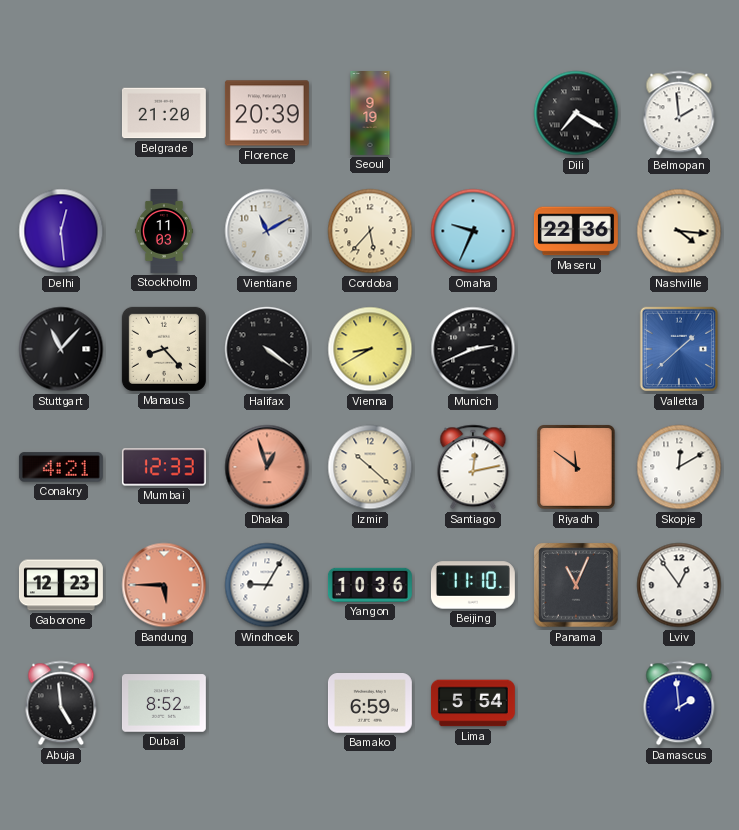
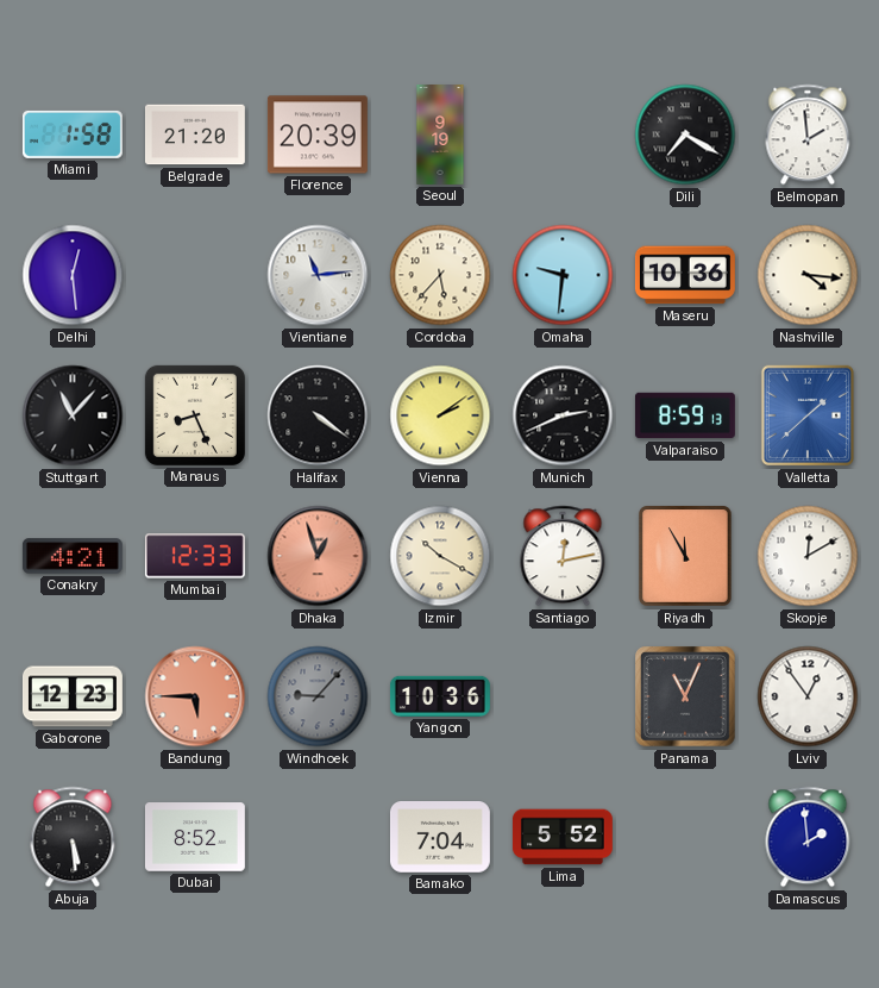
Miami: none -> 1:58
Stockholm: 11:03 -> none
Vientiane: 11:10 -> 11:14
Omaha: 9:34 -> 9:31
Maseru: 22:36 -> 10:36
Manaus: 8:23 -> 8:26
Vienna: 8:40 -> 2:09
Valparaiso: none -> 8:59
Izmir: 10:22 -> 10:20
Riyadh: 11:51 -> 11:55
Windhoek: 9:05 -> 9:07
Windhoek dial: white -> grey
Beijing: 11:10 -> none
Abuja: 4:59 -> 5:29
Bamako: 6:59 -> 7:04
Lima: 5:54 -> 5:52
